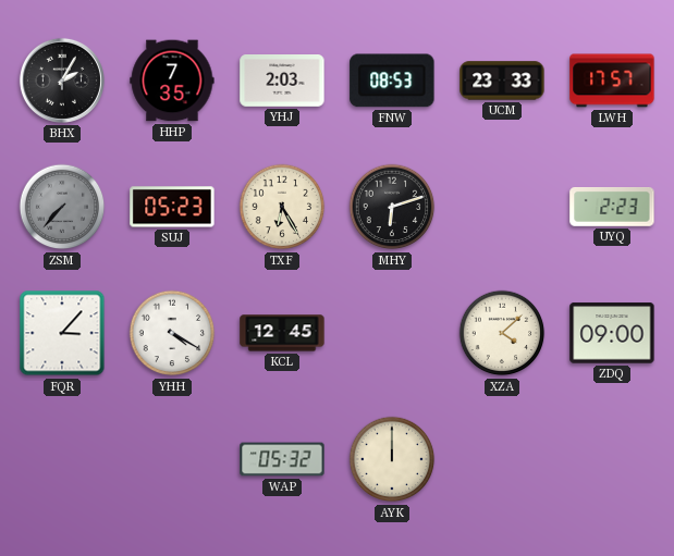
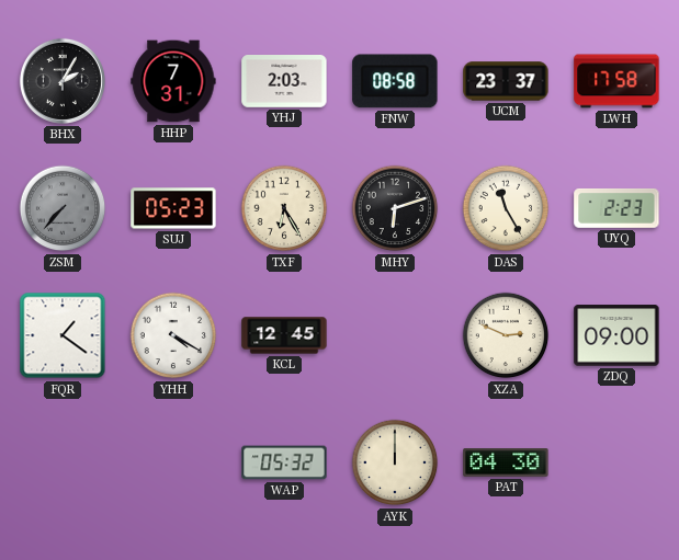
HHP: 7:35 -> 7:31
FNW: 08:53 -> 08:58
UCM: 23:33 -> 23:37
LWH: 17:57 -> 17:58
DAS: none -> 11:25
FQR: 3:07 -> 1:21
XZA: 4:08 -> 2:49
PAT: none -> 04:30
